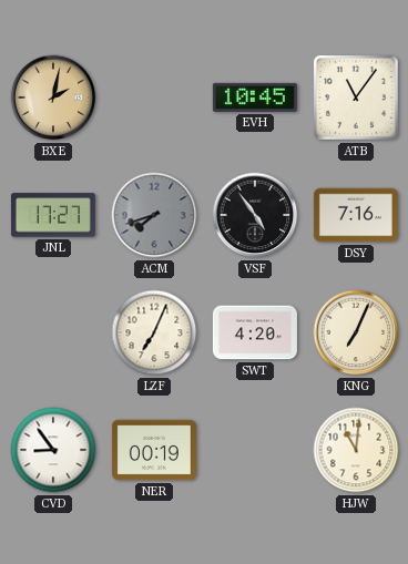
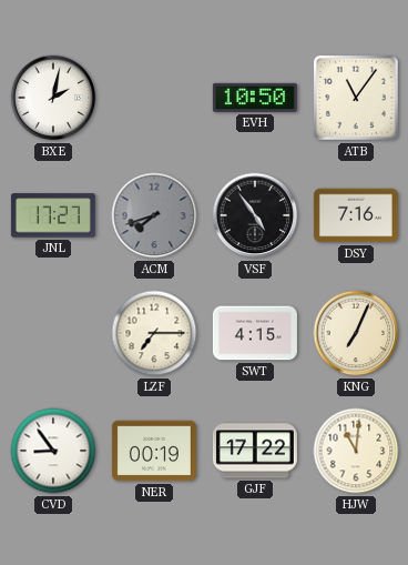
BXE dial: champagne -> white
EVH: 10:45 -> 10:50
LZF: 7:04 -> 7:15
SWT: 4:20 -> 4:15
GJF: none -> 17:22
